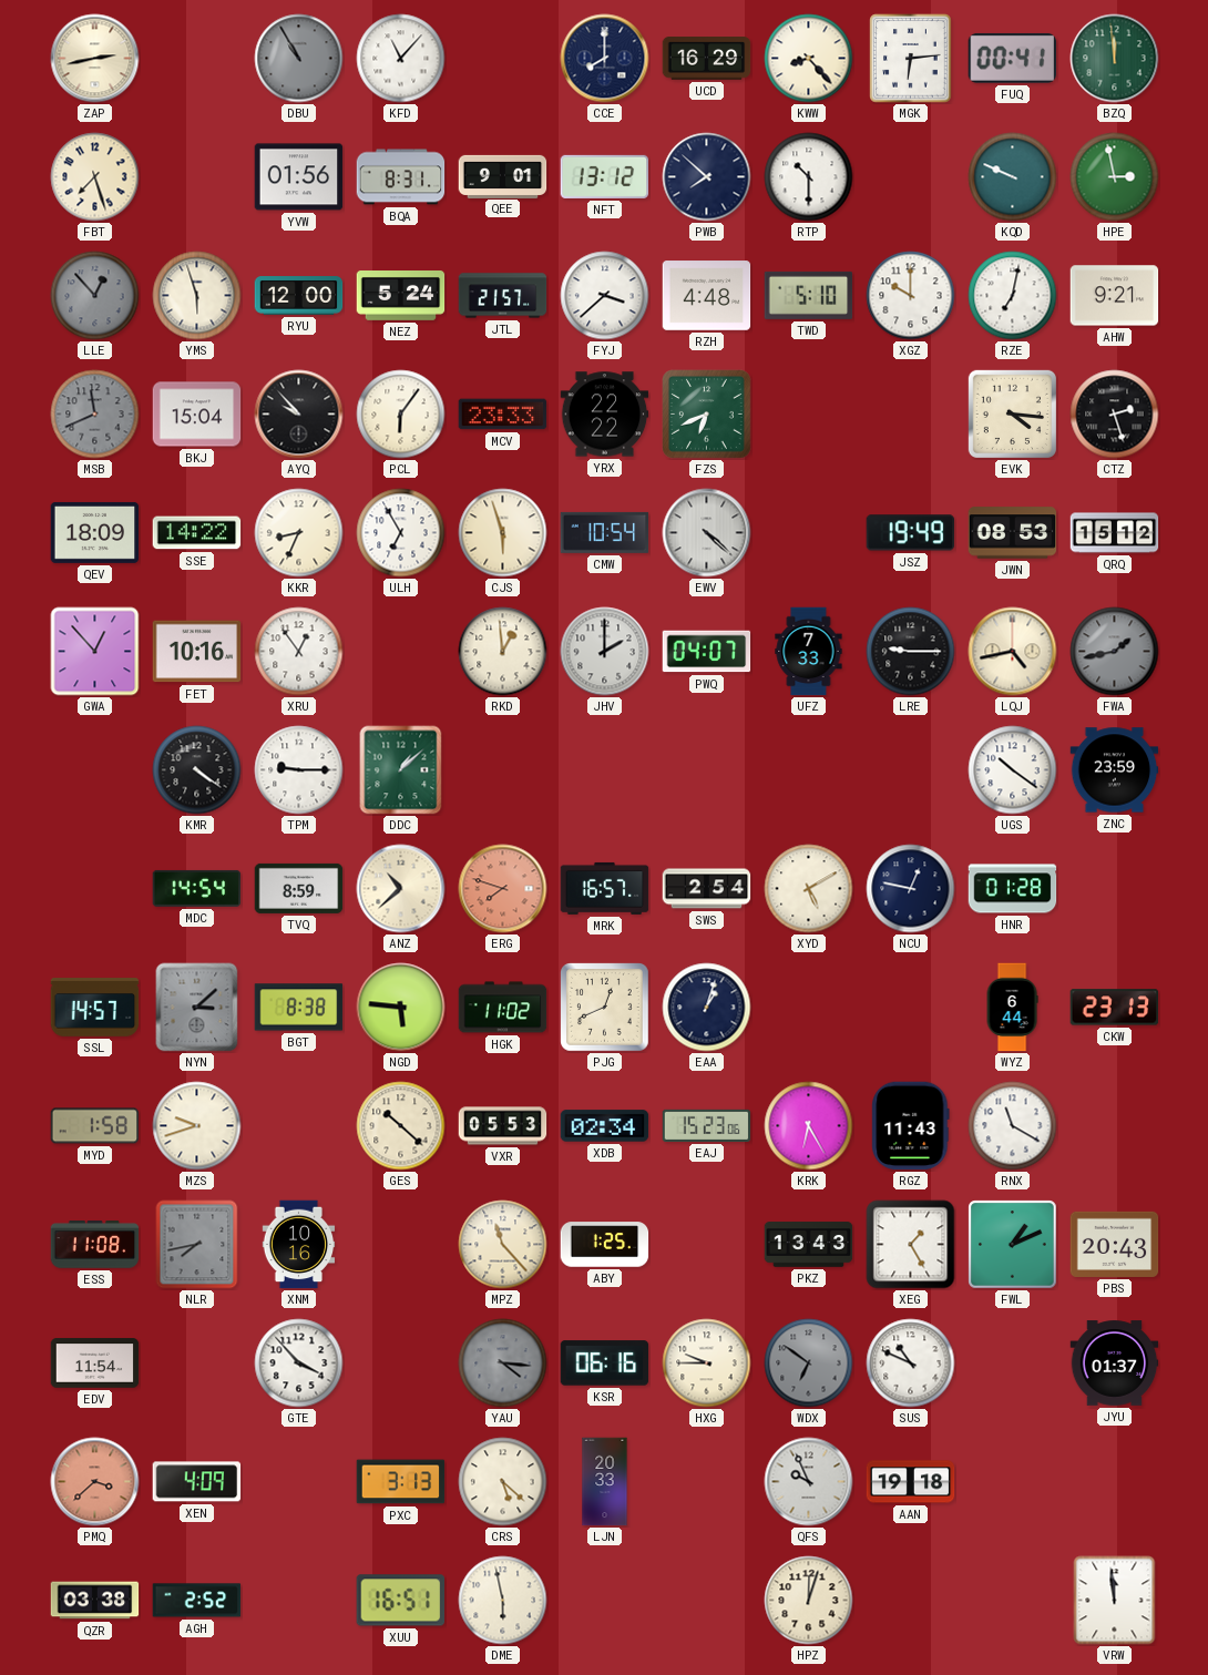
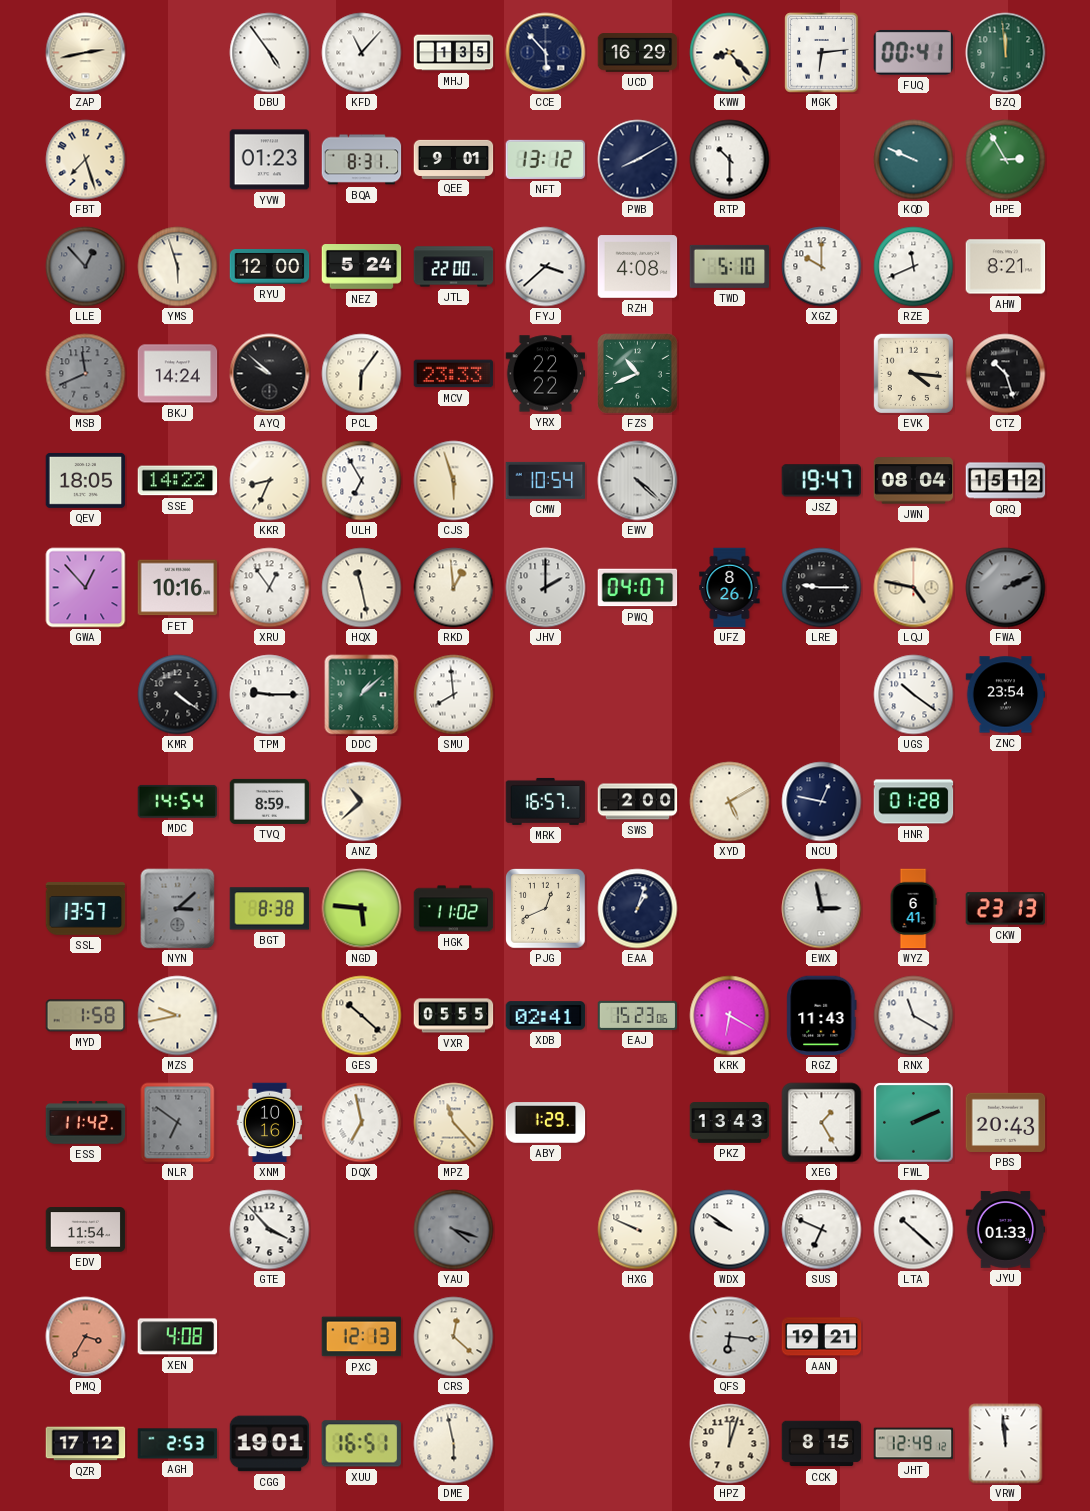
DBU: 10:55 -> 4:54
DBU dial: grey -> white
MHJ: none -> 1:35
CCE: 8:00 -> 5:53
YVW: 01:56 -> 01:23
PWB: 7:52 -> 8:10
HPE: 2:58 -> 2:55
JTL: 21:57 -> 22:00
RZH: 4:48 -> 4:08
RZE: 7:02 -> 11:41
AHW: 9:21 -> 8:21
BKJ: 15:04 -> 14:24
AYQ: 9:53 -> 9:52
FZS: 6:41 -> 10:41
CTZ: 2:27 -> 10:27
QEV: 18:09 -> 18:05
JSZ: 19:49 -> 19:47
JWN: 08:53 -> 08:04
HQX: none -> 11:28
UFZ: 7:33 -> 8:26
LQJ: 4:43 -> 4:47
FWA: 1:43 -> 2:11
SMU: none -> 7:59
ZNC: 23:59 -> 23:54
ERG: 7:48 -> none
SWS: 2:54 -> 2:00
SSL: 14:57 -> 13:57
EWX: none -> 2:58
WYZ: 6:44 -> 6:41
MZS: 9:42 -> 9:43
VXR: 05:53 -> 05:55
XDB: 02:34 -> 02:41
KRK: 6:25 -> 6:20
ESS: 11:08 -> 11:42
NLR: 7:43 -> 6:51
DQX: none -> 6:58
ABY: 1:25 -> 1:29
FWL: 1:11 -> 2:11
YAU: 4:16 -> 4:18
KSR: 06:16 -> none
HXG: 9:45 -> 9:49
WDX: 6:51 -> 9:51
WDX dial: grey -> white
SUS: 10:49 -> 6:49
LTA: none -> 10:22
JYU: 01:37 -> 01:33
PMQ: 3:38 -> 3:35
XEN: 4:09 -> 4:08
PXC: 3:13 -> 12:13
CRS: 5:22 -> 12:22
LJN: 20:33 -> none
QFS: 9:56 -> 6:16
AAN: 19:18 -> 19:21
QZR: 03:38 -> 17:12
AGH: 2:52 -> 2:53
CGG: none -> 19:01
CCK: none -> 8:15
JHT: none -> 12:49
